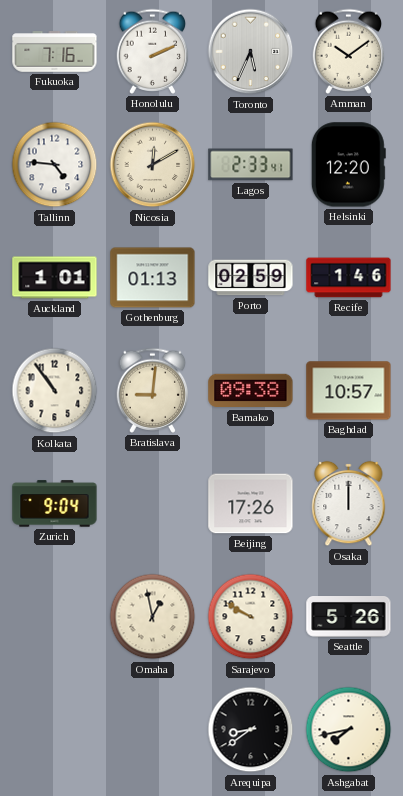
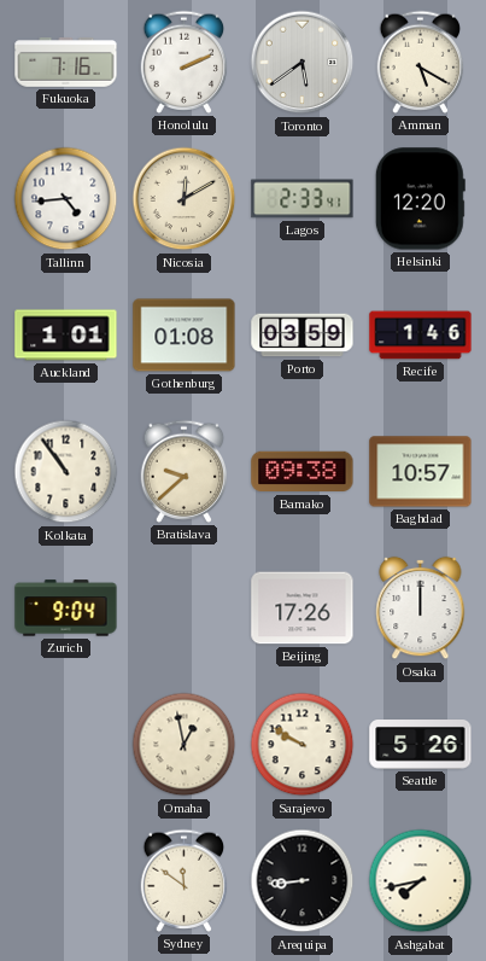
Toronto: 5:34 -> 5:39
Amman: 10:09 -> 5:20
Tallinn: 4:46 -> 4:44
Gothenburg: 01:13 -> 01:08
Porto: 02:59 -> 03:59
Bratislava: 9:01 -> 9:38
Sydney: none -> 11:51
Arequipa: 8:39 -> 8:44
